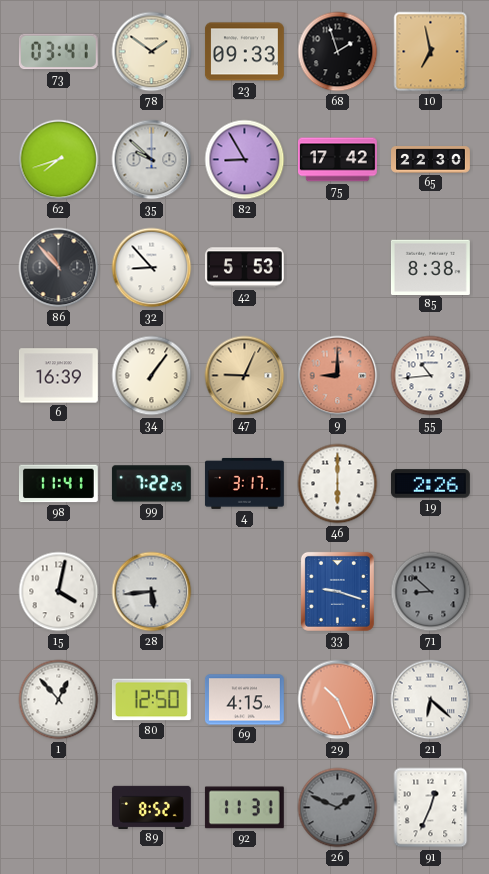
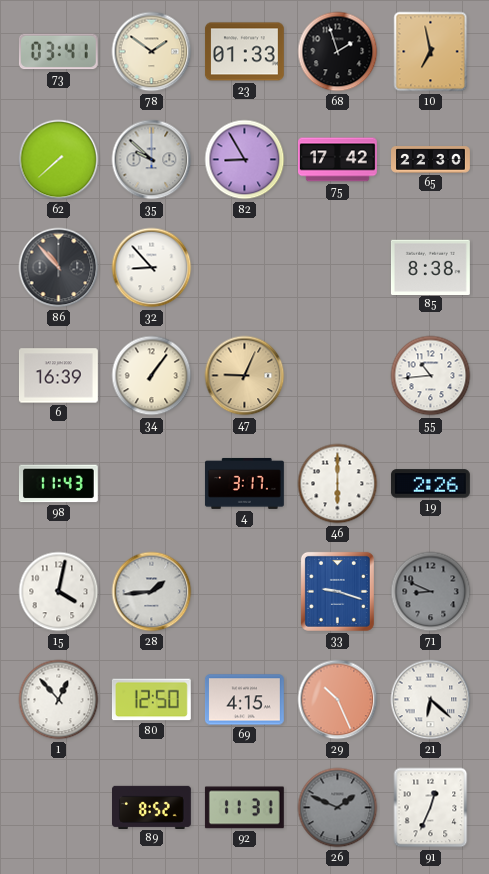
23: 09:33 -> 01:33
62: 7:42 -> 7:38
42: 5:53 -> none
9: 9:00 -> none
98: 11:41 -> 11:43
99: 7:22 -> none
28: 5:44 -> 1:44
71: 8:52 -> 8:49
